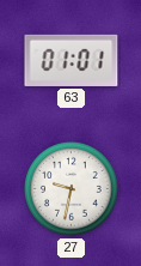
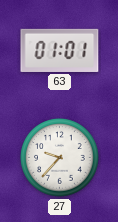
27: 9:32 -> 9:37
